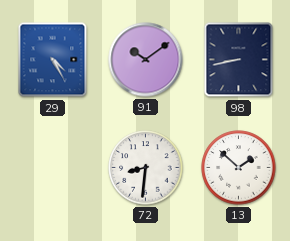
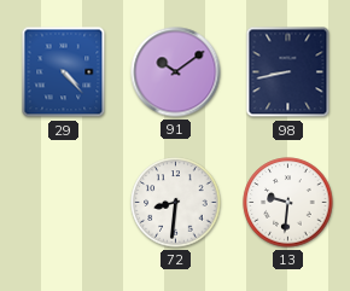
29: 4:25 -> 4:23
13: 1:52 -> 9:31
